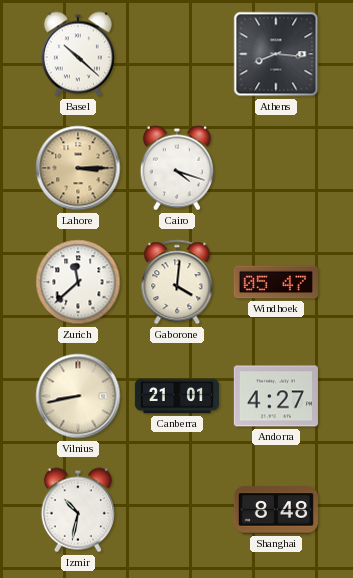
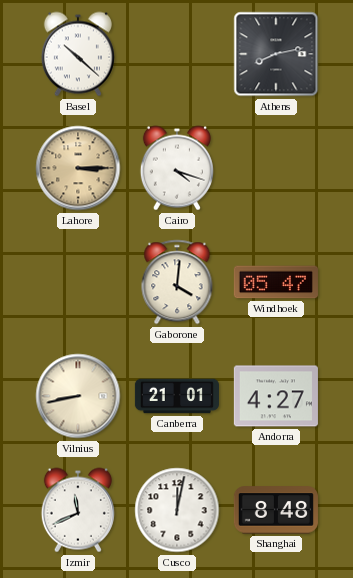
Athens: 8:16 -> 8:13
Zurich: 11:38 -> none
Izmir: 10:32 -> 11:41
Cusco: none -> 12:02
